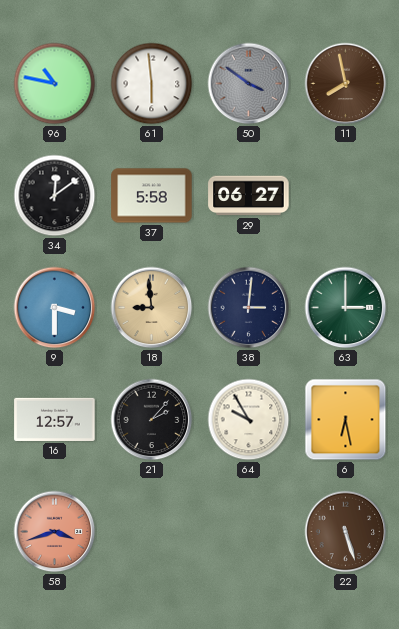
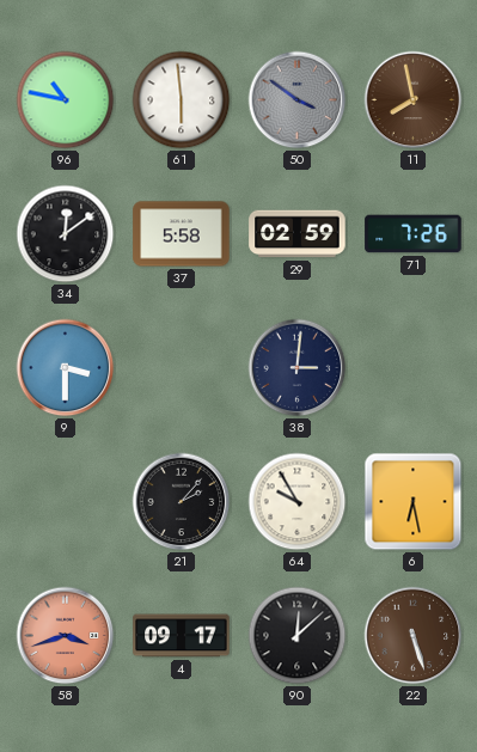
29: 06:27 -> 02:59
71: none -> 7:26
18: 8:59 -> none
63: 3:00 -> none
16: 12:57 -> none
4: none -> 09:17
90: none -> 12:08
